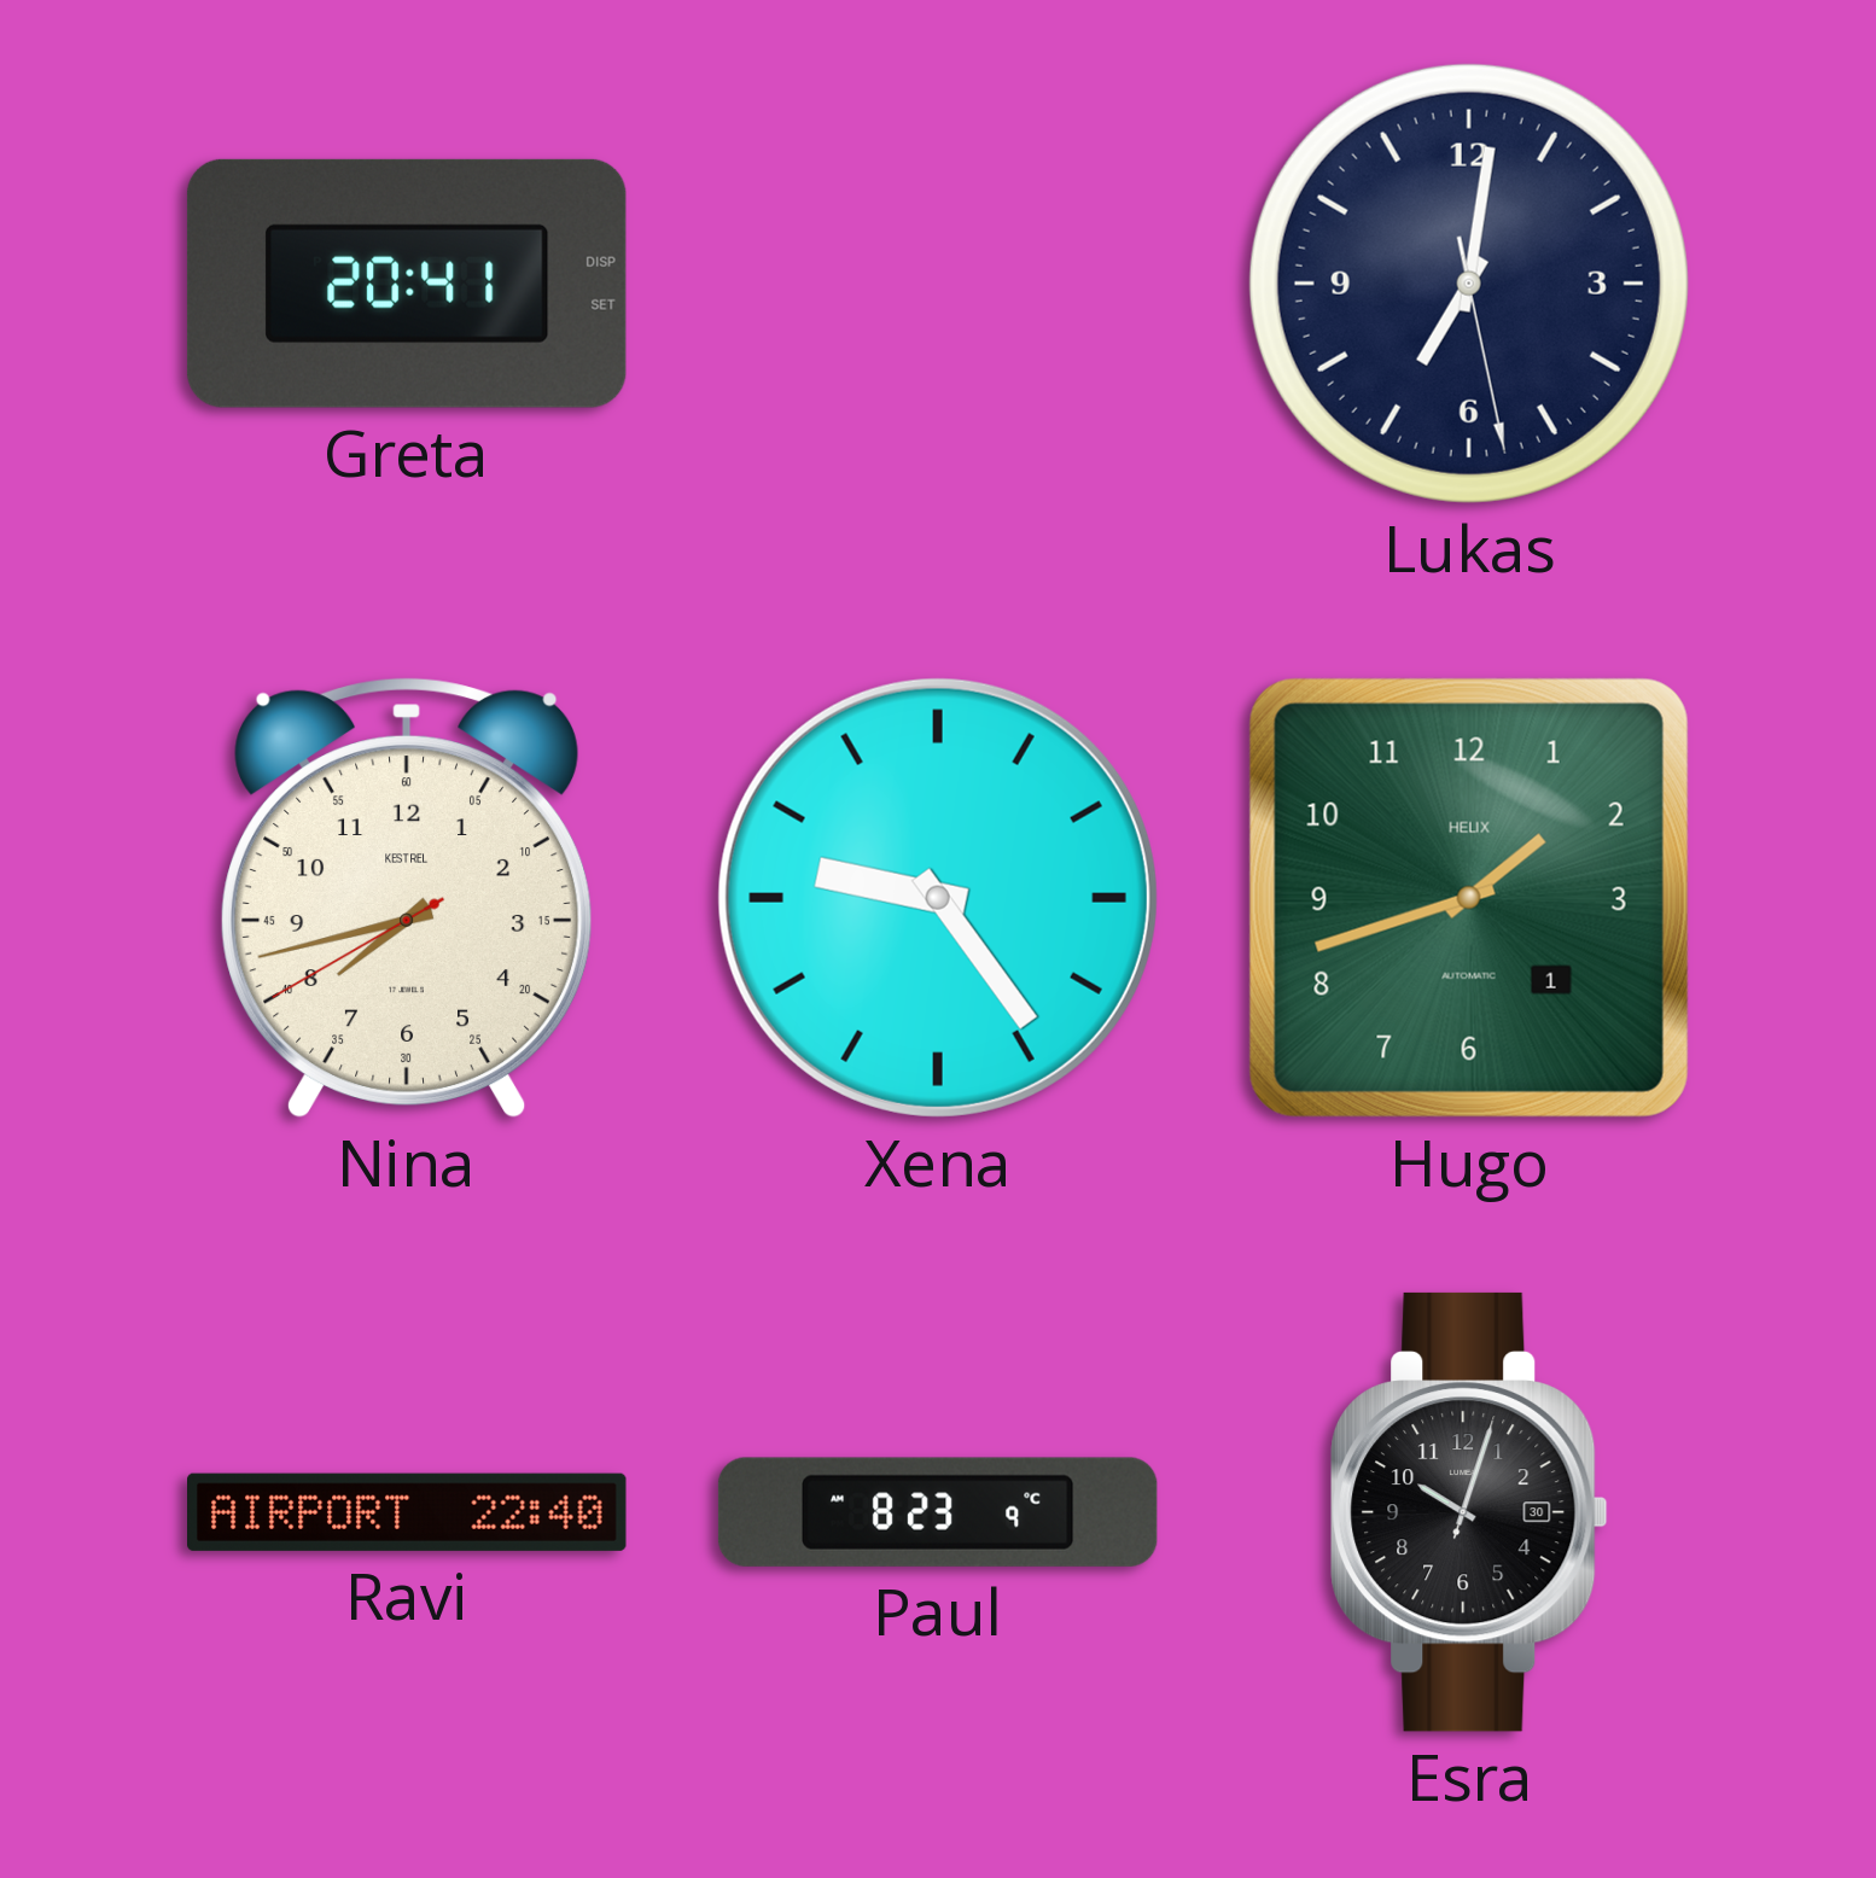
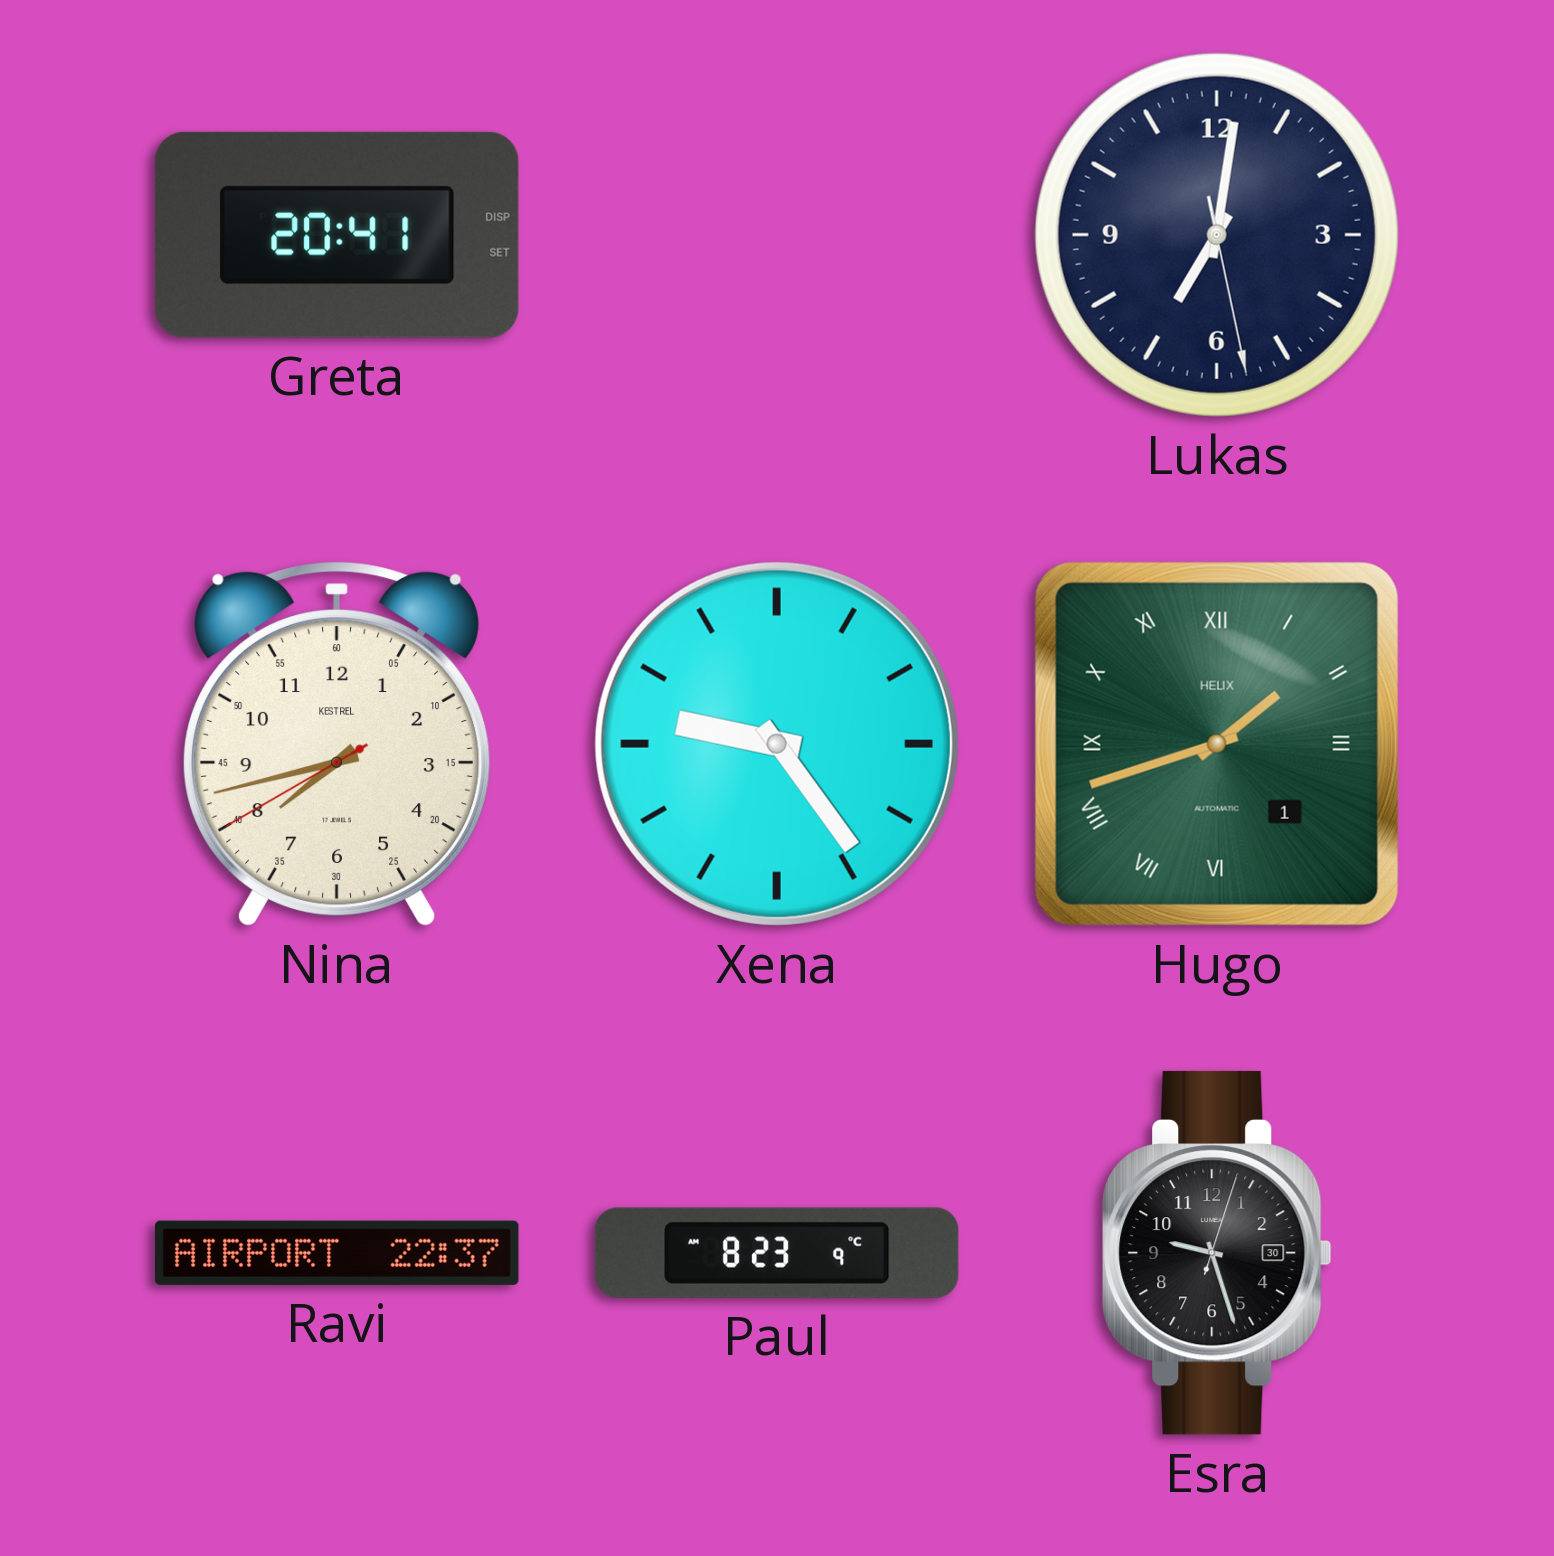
Hugo numerals: Arabic -> Roman
Ravi: 22:40 -> 22:37
Esra: 10:03 -> 9:27
